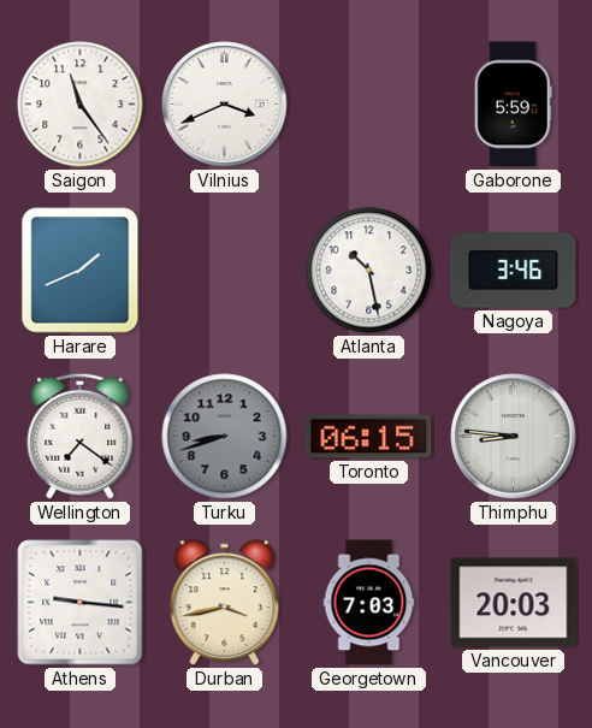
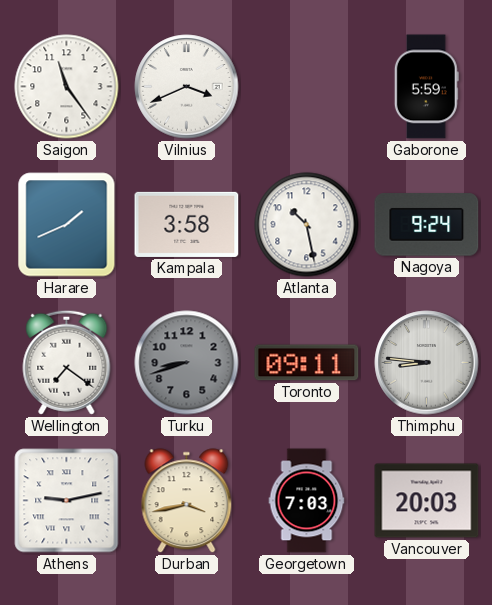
Kampala: none -> 3:58
Nagoya: 3:46 -> 9:24
Toronto: 06:15 -> 09:11
Athens: 9:16 -> 9:13
